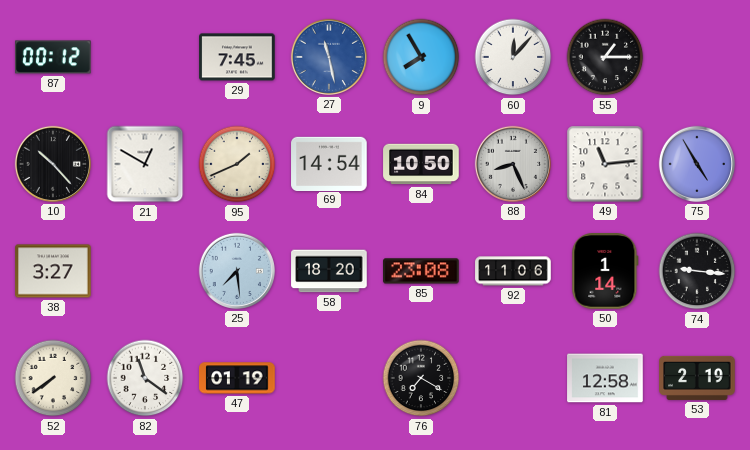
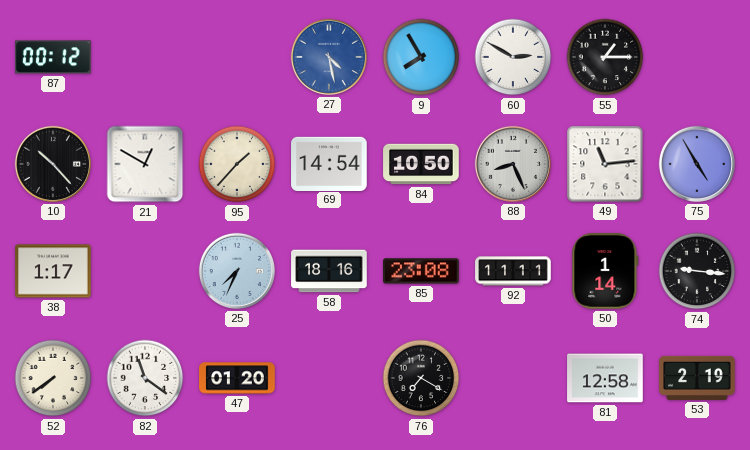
29: 7:45 -> none
27: 11:28 -> 4:28
60: 12:07 -> 2:50
95: 1:41 -> 1:37
38: 3:27 -> 1:17
25: 7:29 -> 7:34
58: 18:20 -> 18:16
92: 11:06 -> 11:11
47: 01:19 -> 01:20
